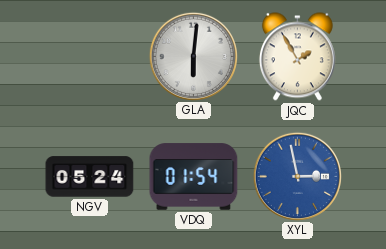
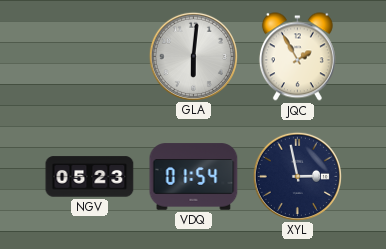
NGV: 05:24 -> 05:23
XYL dial: blue -> navy
